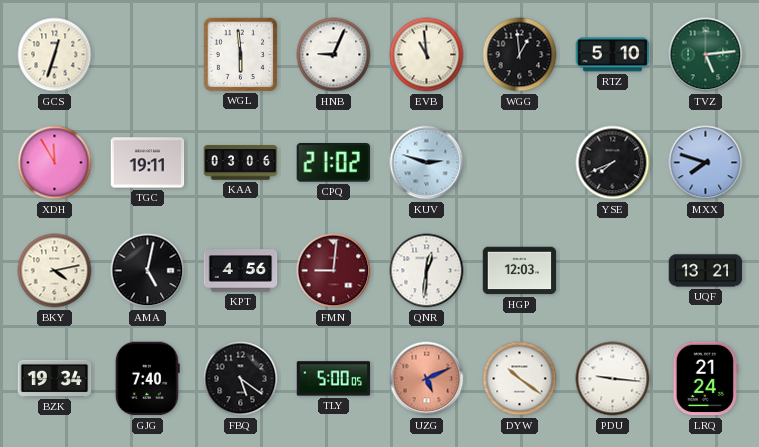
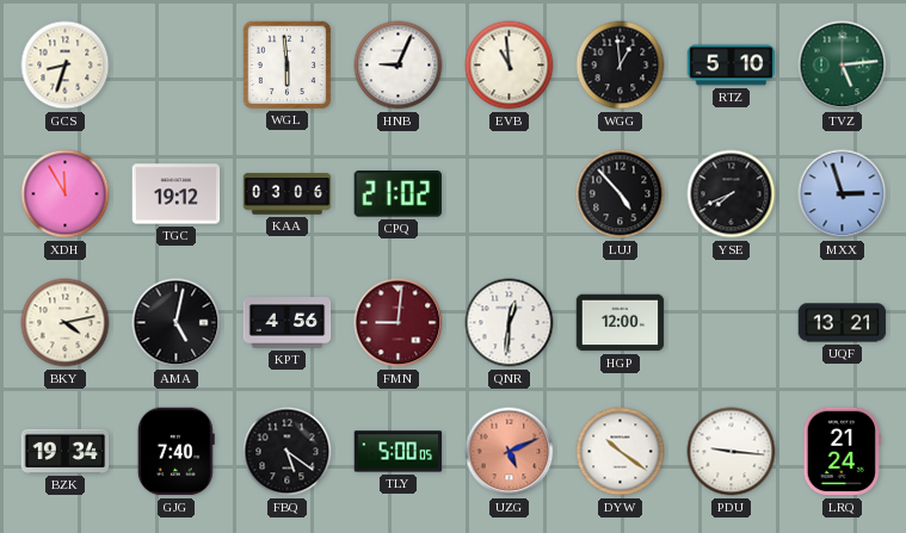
GCS: 12:33 -> 8:33
TGC: 19:11 -> 19:12
KUV: 2:48 -> none
LUJ: none -> 4:53
MXX: 7:48 -> 2:57
HGP: 12:03 -> 12:00
